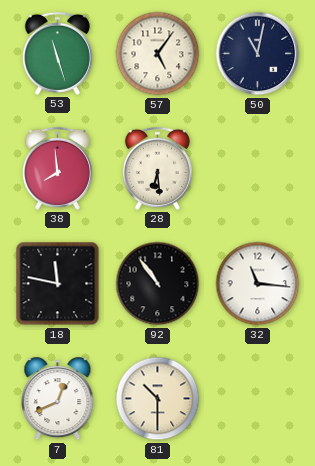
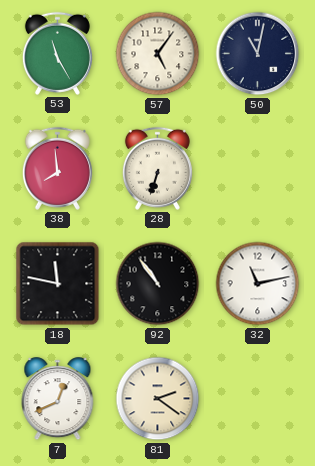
53: 11:27 -> 11:25
28: 6:29 -> 6:33
32: 11:16 -> 11:13
81: 10:30 -> 2:21
